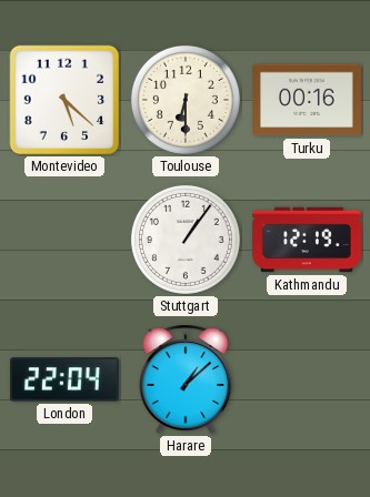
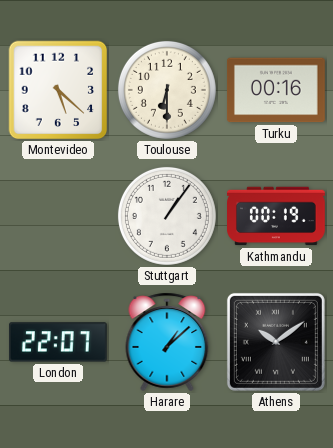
Kathmandu: 12:19 -> 00:19
London: 22:04 -> 22:07
Athens: none -> 10:09
